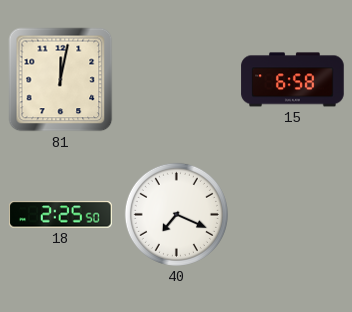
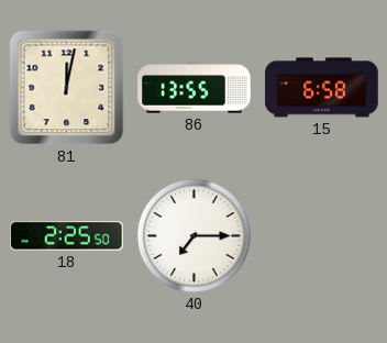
86: none -> 13:55
40: 7:19 -> 7:15
